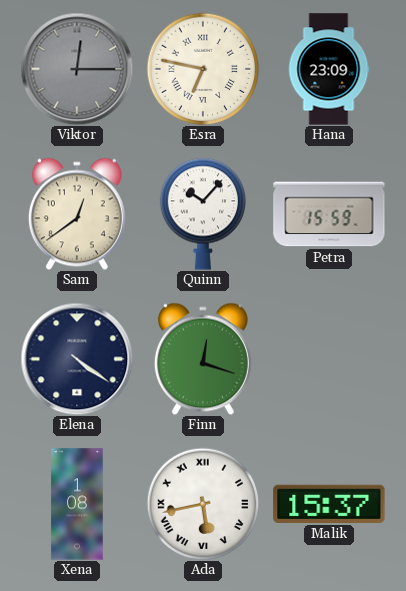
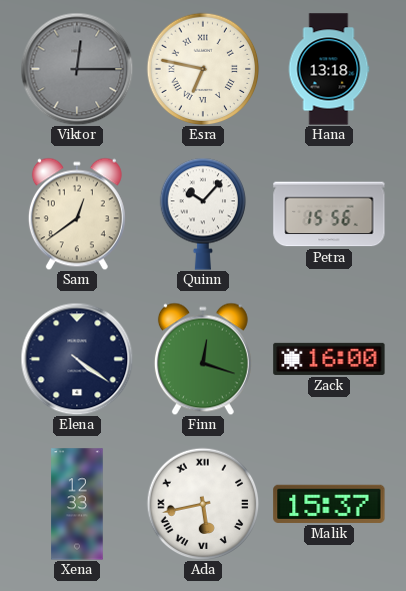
Hana: 23:09 -> 13:18
Petra: 15:59 -> 15:56
Zack: none -> 16:00
Xena: 1:08 -> 12:33
